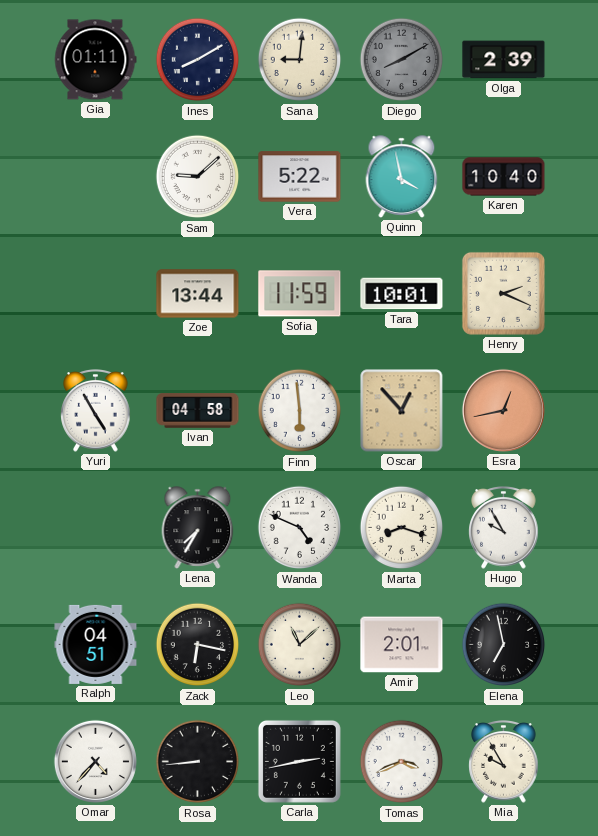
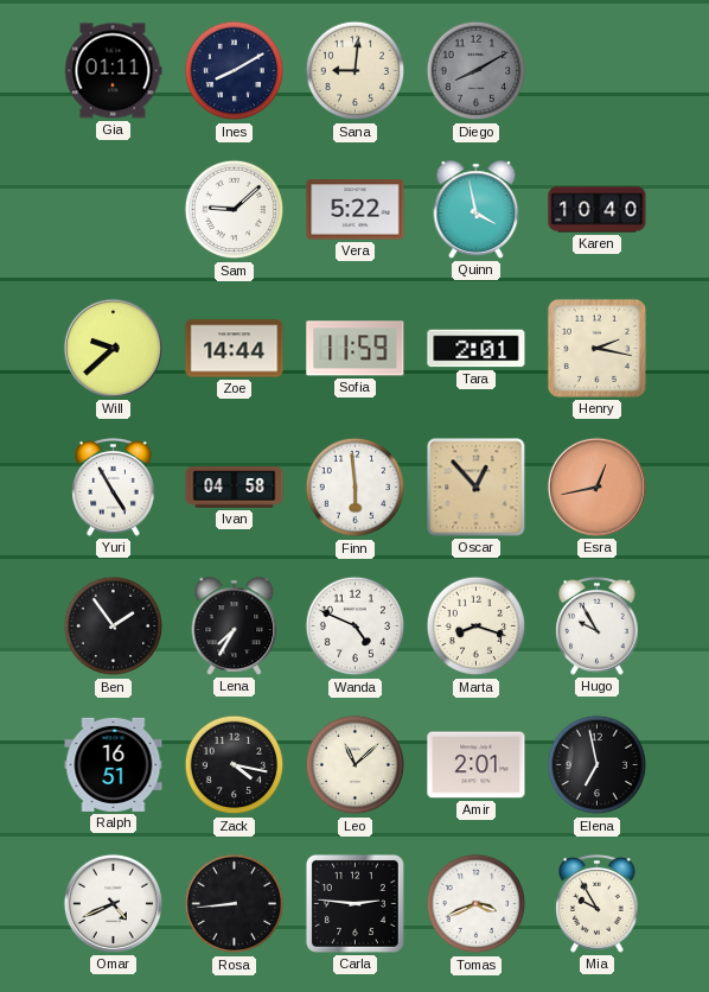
Olga: 2:39 -> none
Will: none -> 9:38
Zoe: 13:44 -> 14:44
Tara: 10:01 -> 2:01
Henry: 2:19 -> 2:17
Ben: none -> 1:54
Ralph: 04:51 -> 16:51
Zack: 6:17 -> 4:17
Omar: 4:37 -> 4:41
Carla: 2:43 -> 2:46
